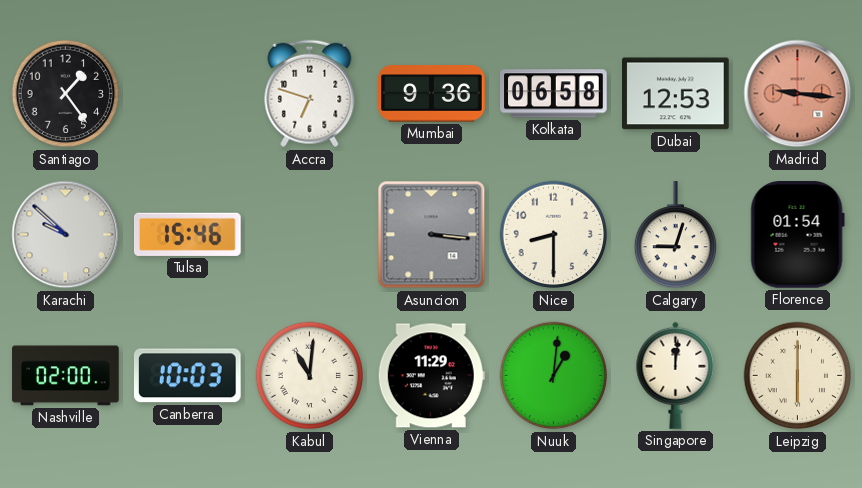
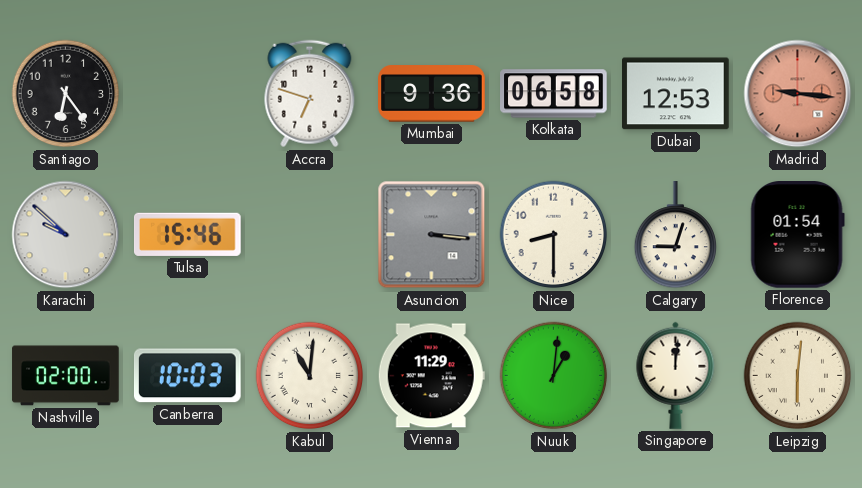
Santiago: 1:24 -> 6:24
Leipzig: 6:00 -> 6:01
